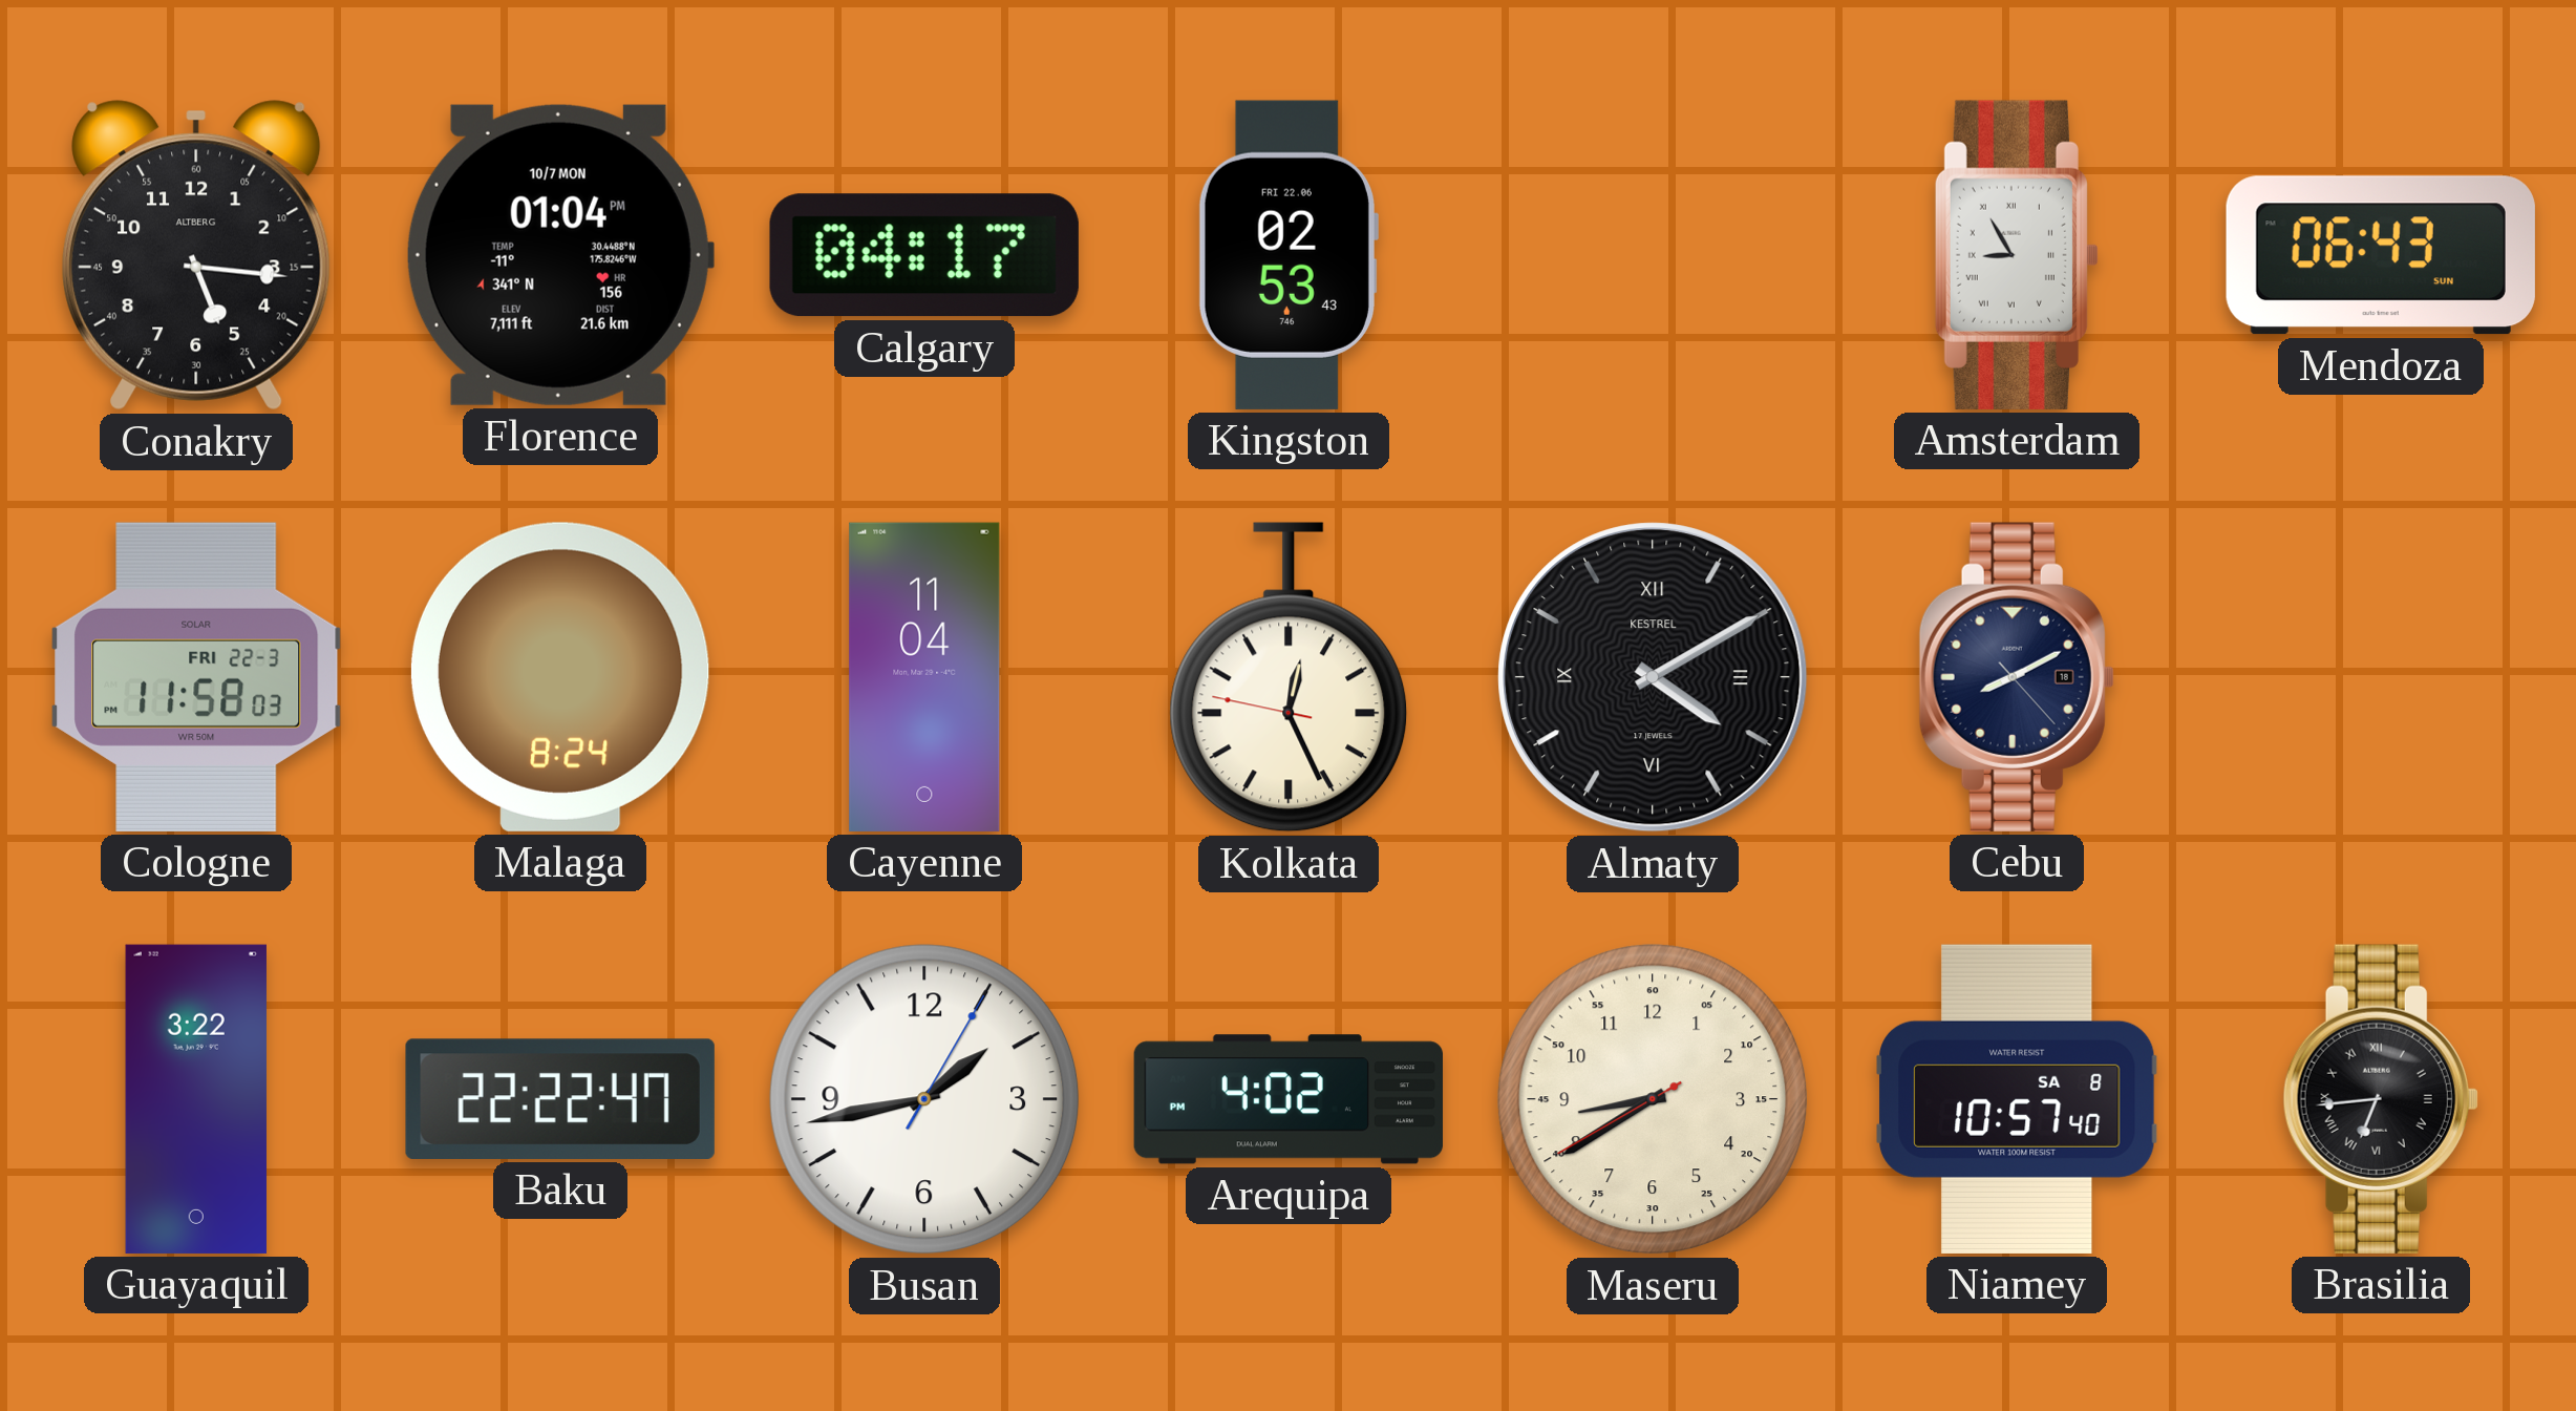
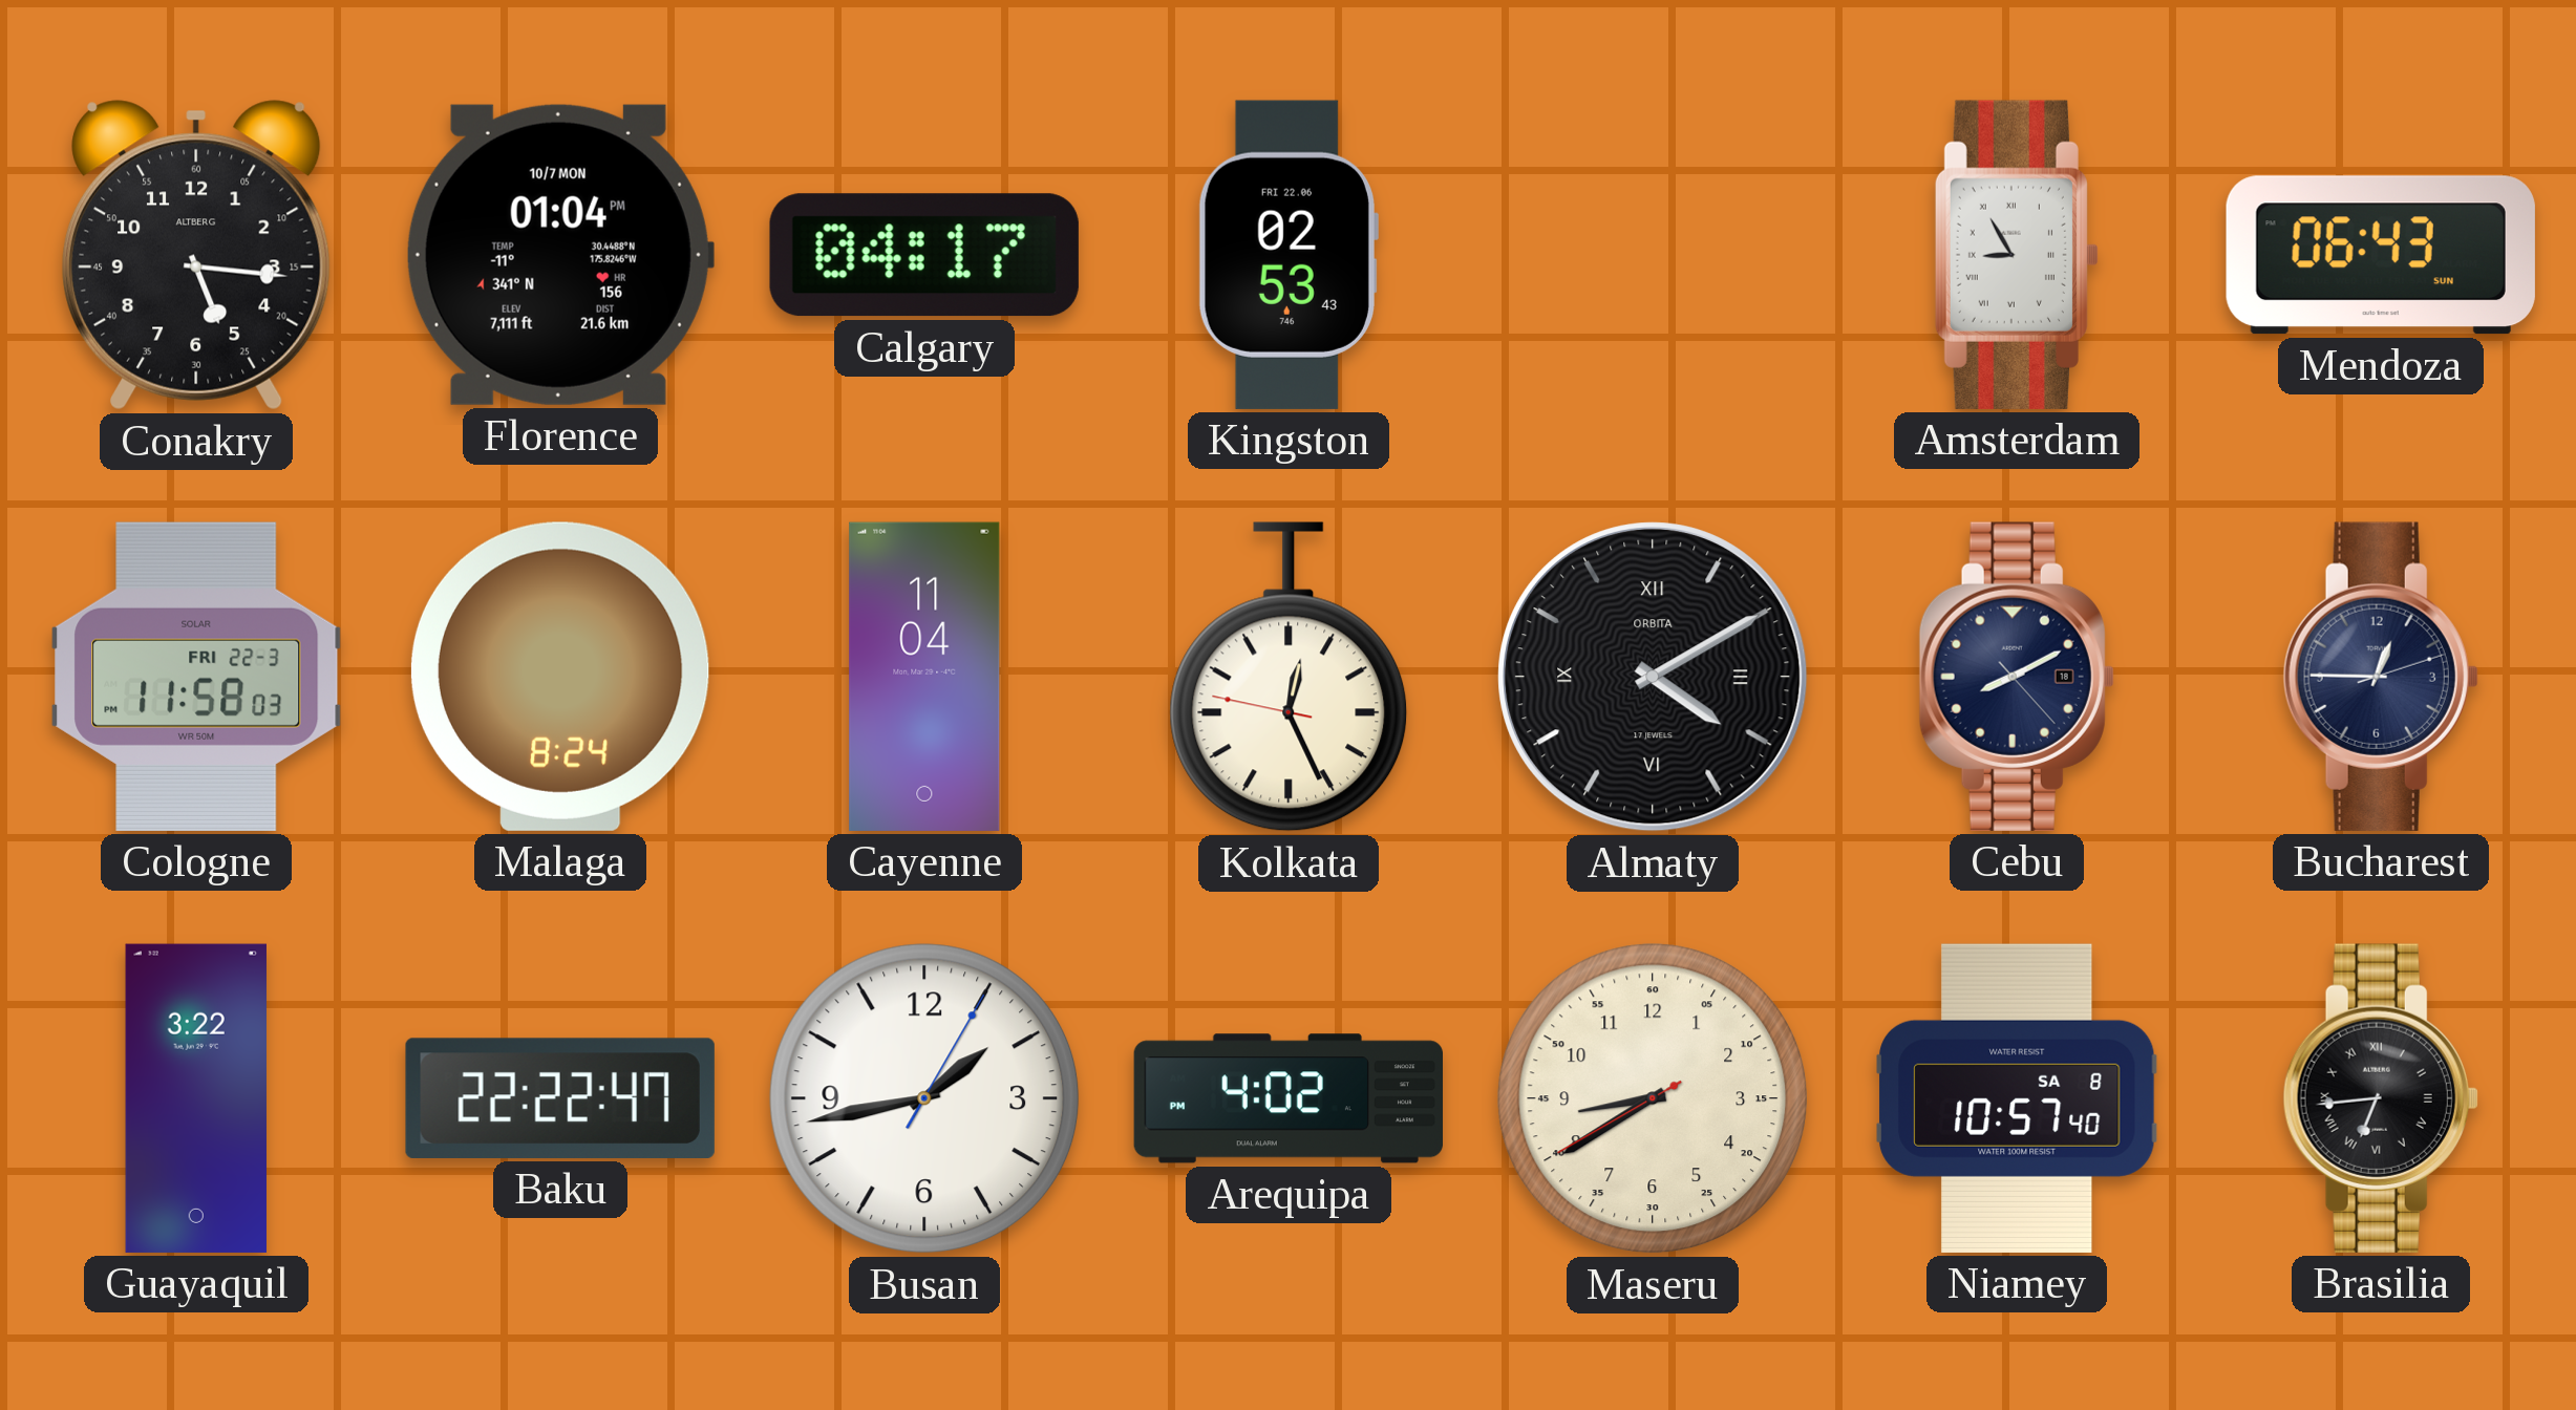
Almaty brand: KESTREL -> ORBITA
Bucharest: none -> 12:45
